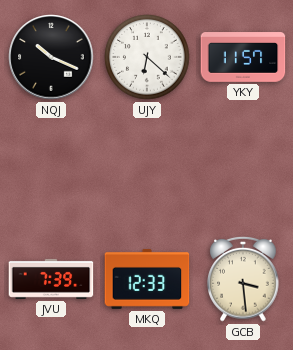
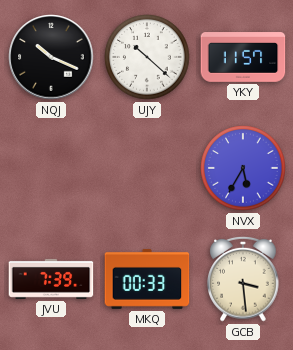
UJY: 6:22 -> 10:22
NVX: none -> 5:35
MKQ: 12:33 -> 00:33
